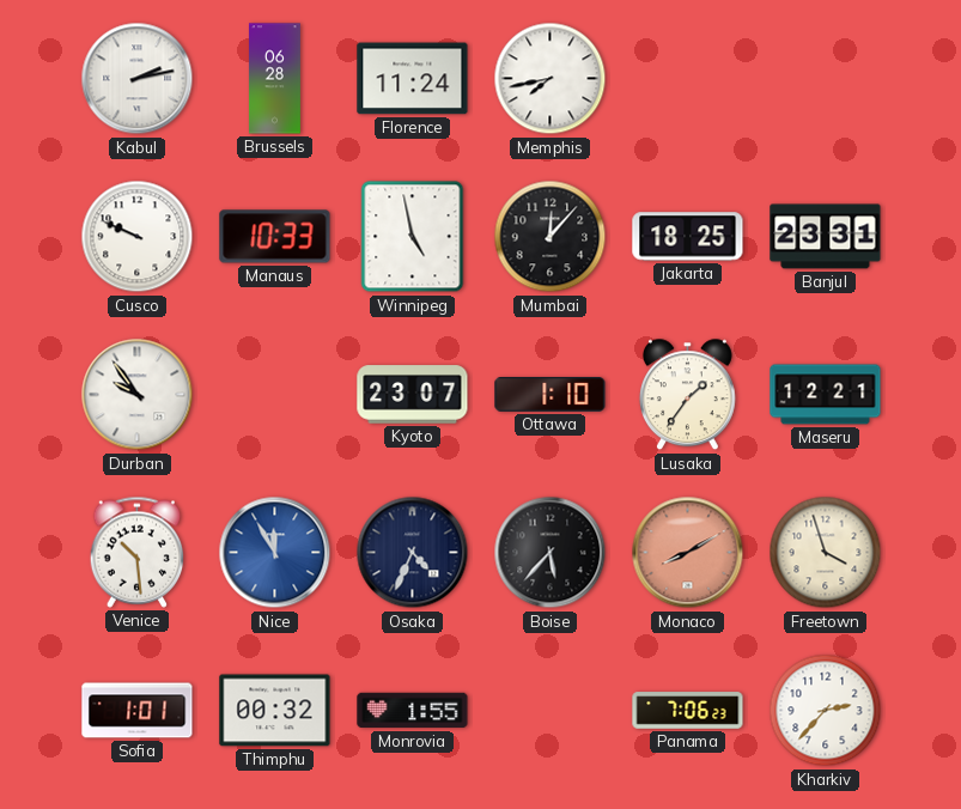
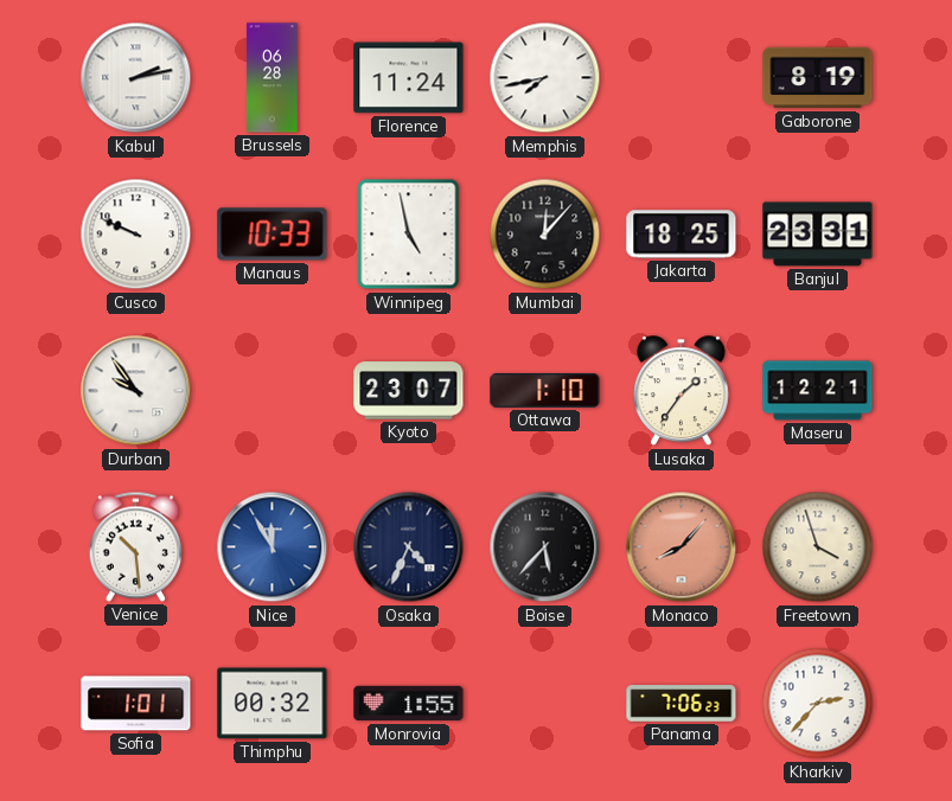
Gaborone: none -> 8:19
Monaco: 8:10 -> 8:07
